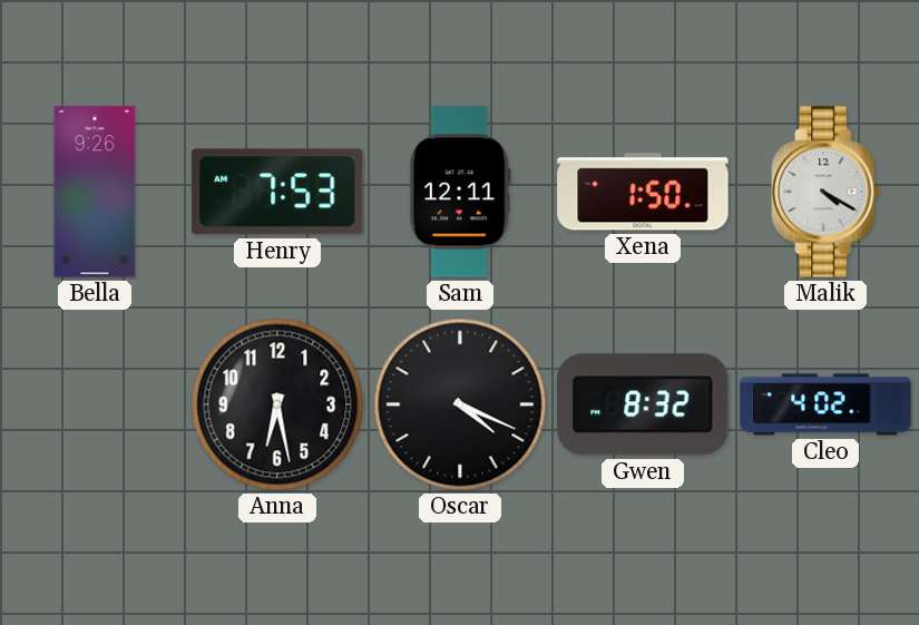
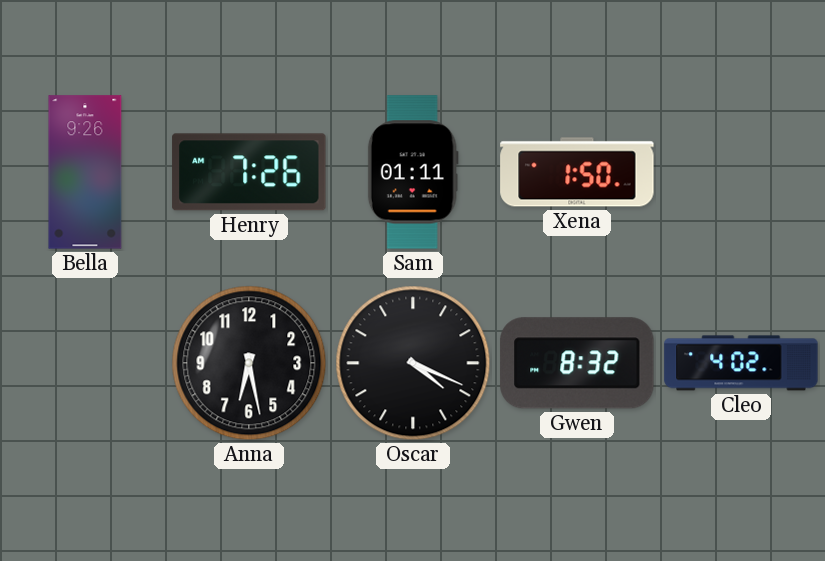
Henry: 7:53 -> 7:26
Sam: 12:11 -> 01:11
Malik: 4:20 -> none
